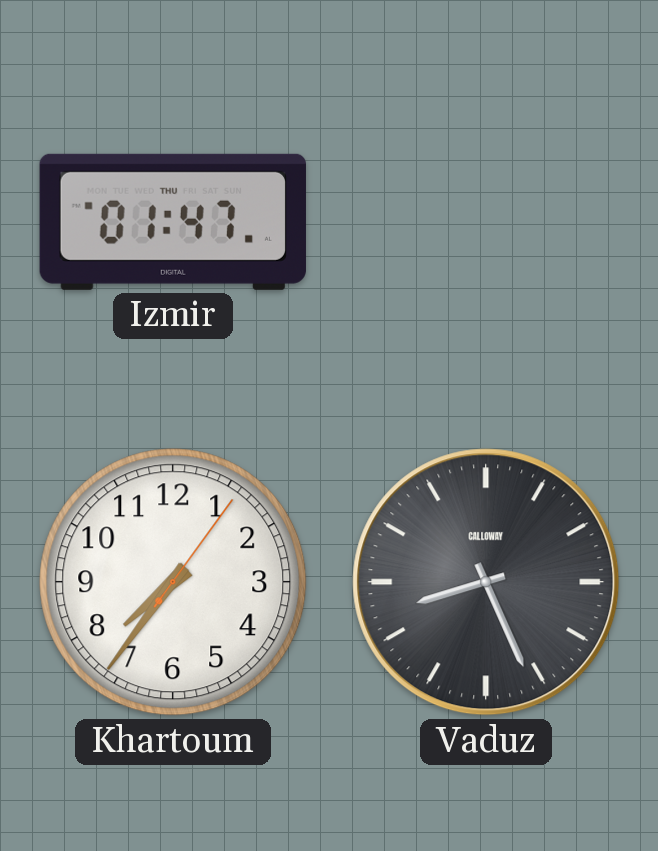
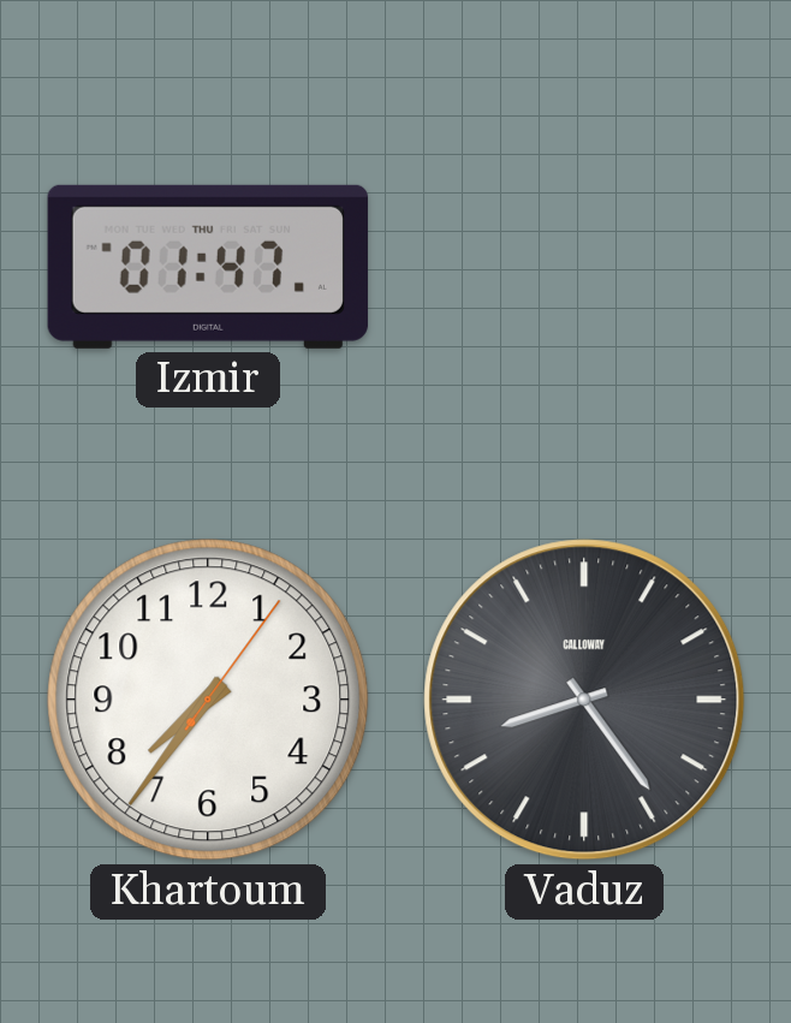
Vaduz: 8:26 -> 8:24
